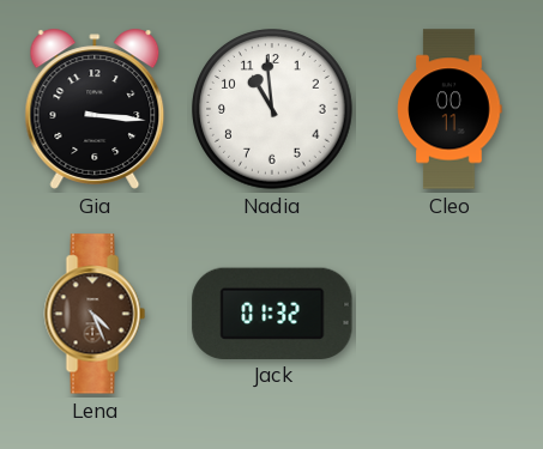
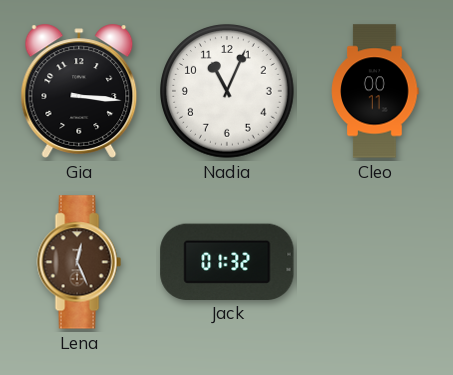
Nadia: 10:59 -> 11:04
Lena: 4:26 -> 12:26
